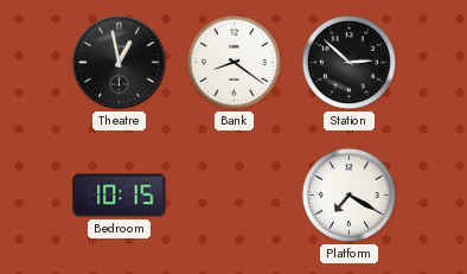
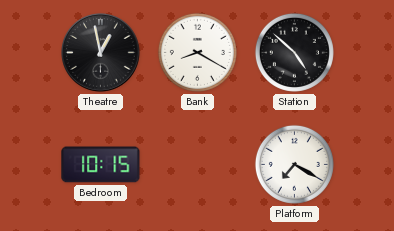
Bank: 8:21 -> 8:20
Station: 2:52 -> 4:52
